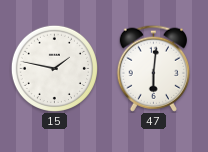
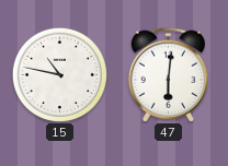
15: 1:47 -> 10:47
